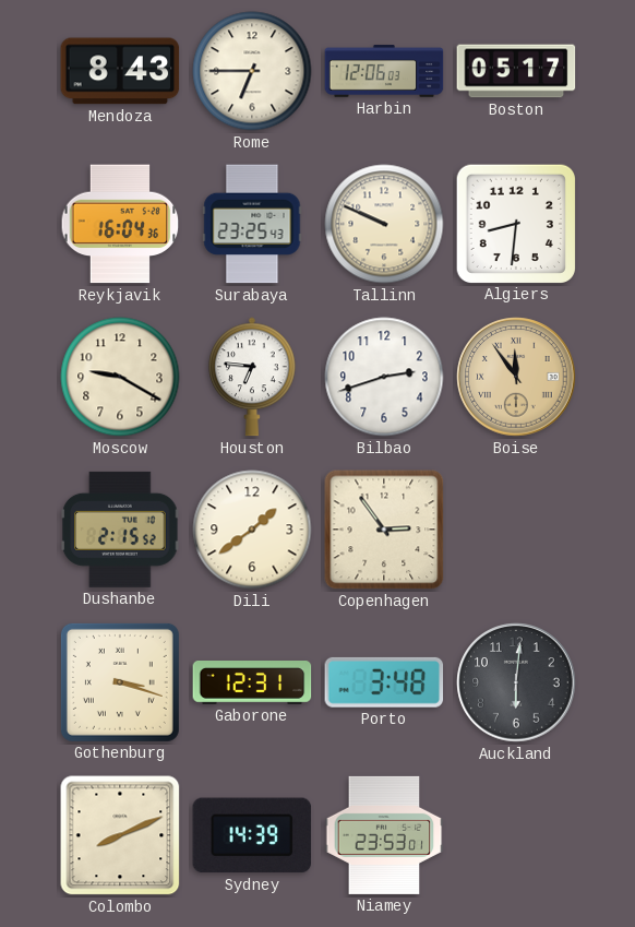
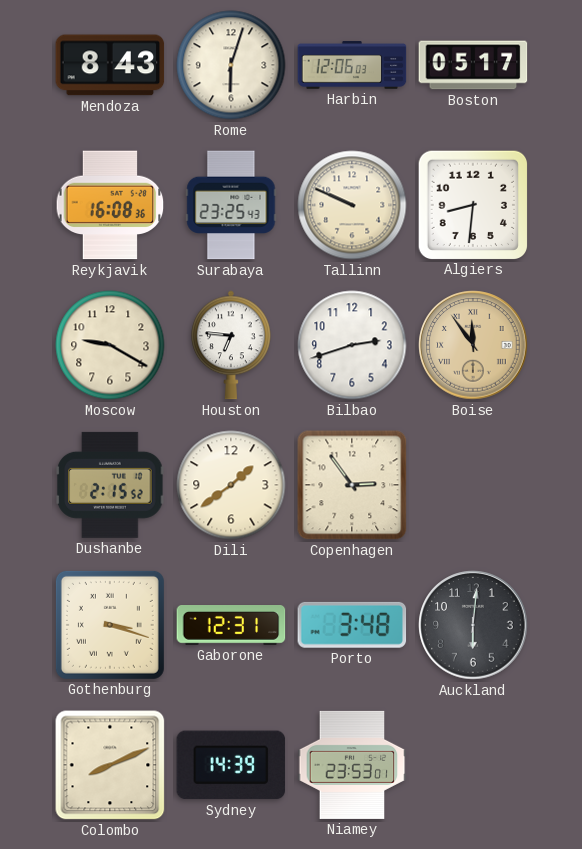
Rome: 6:45 -> 6:03
Reykjavik: 16:04 -> 16:08
